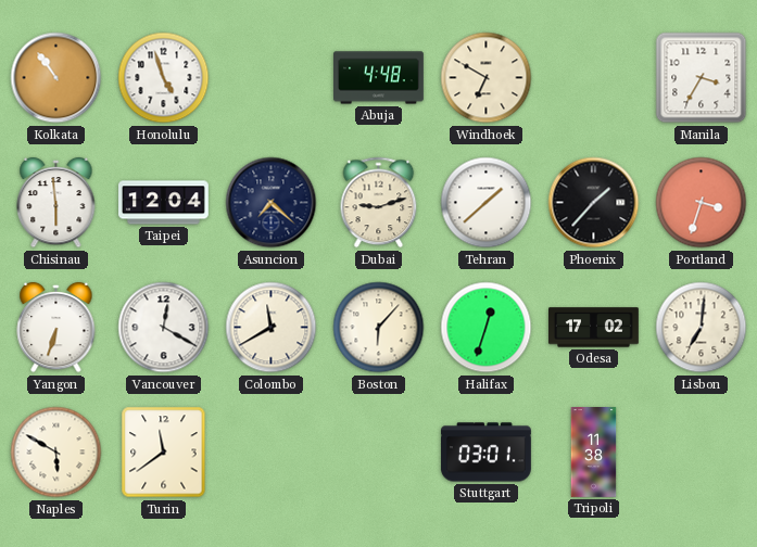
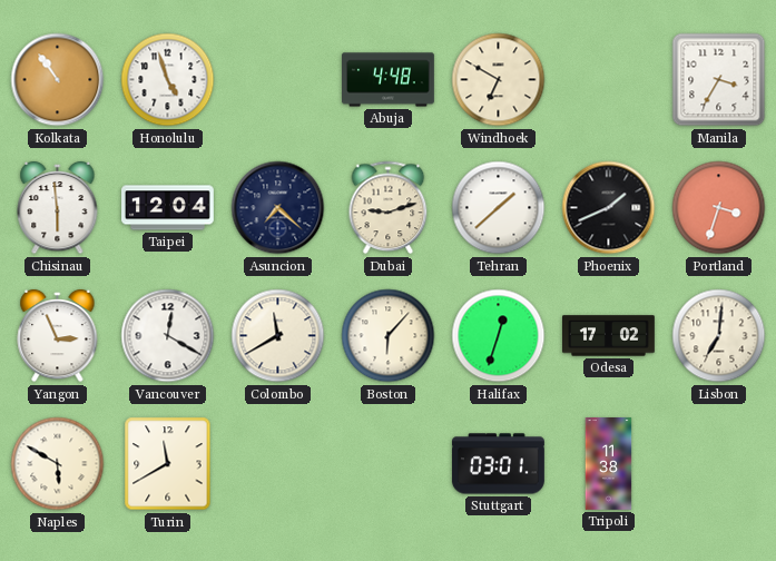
Phoenix: 1:37 -> 1:41
Yangon: 6:33 -> 2:56
Turin: 11:39 -> 11:40
